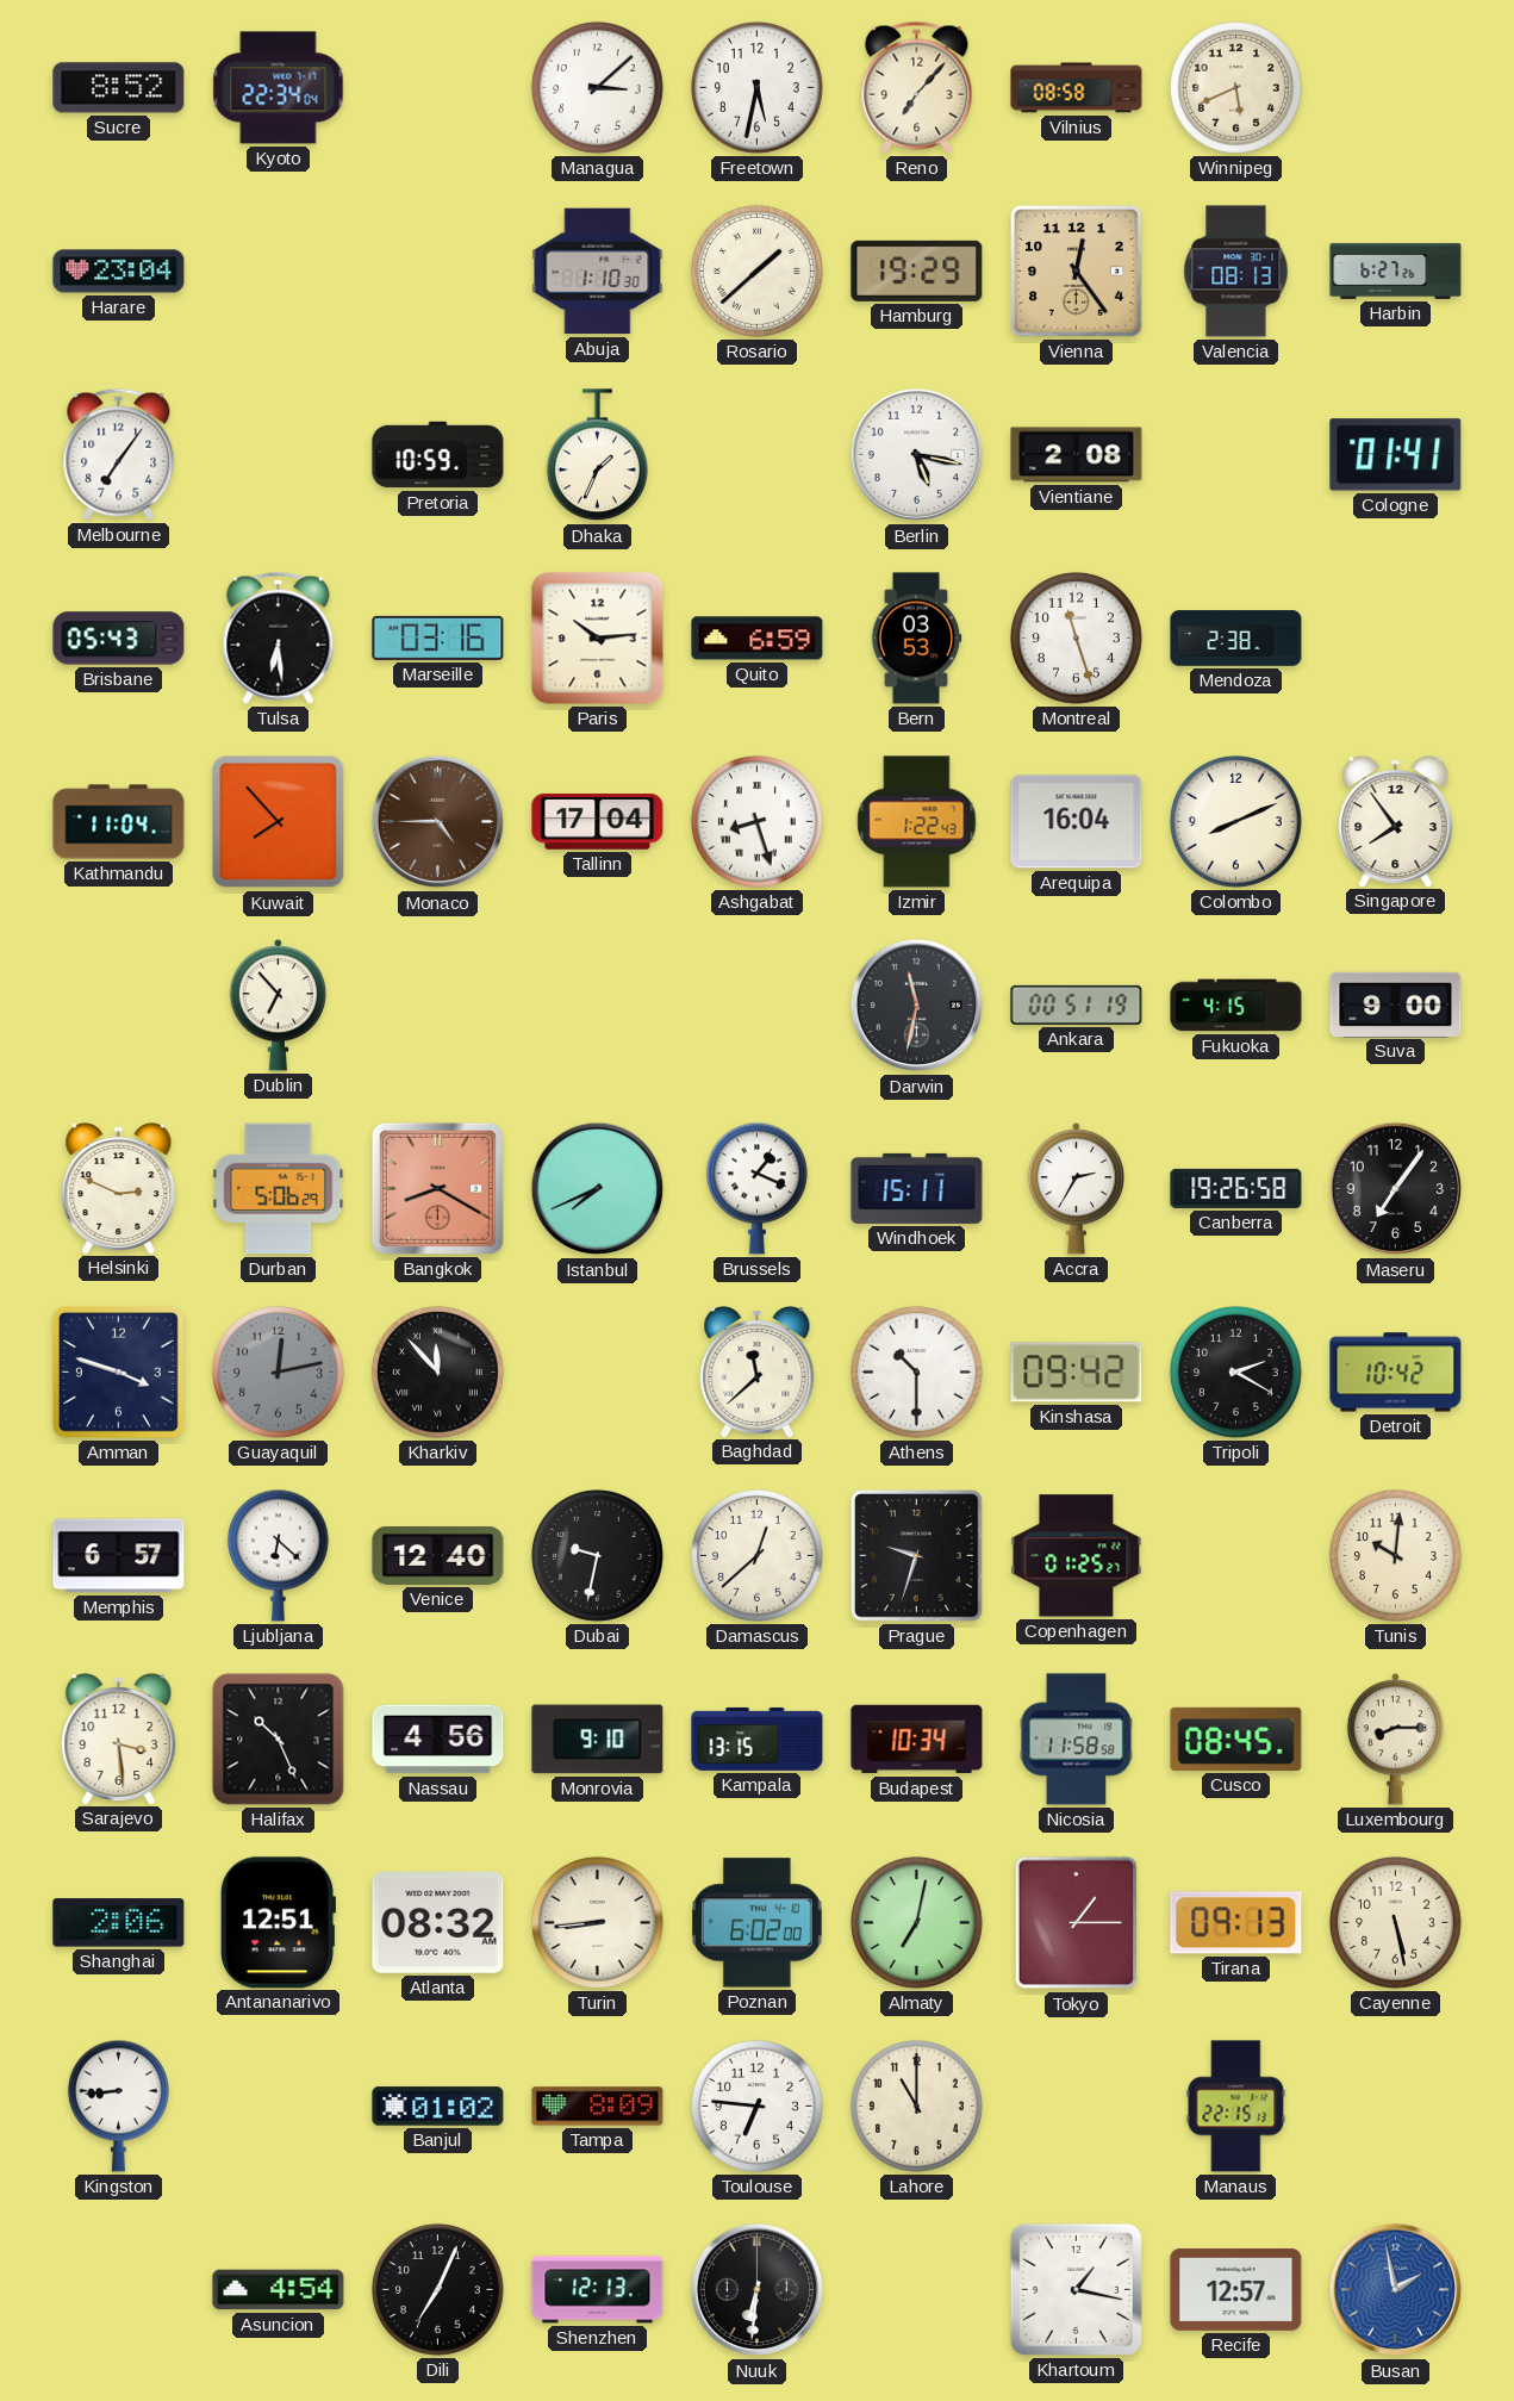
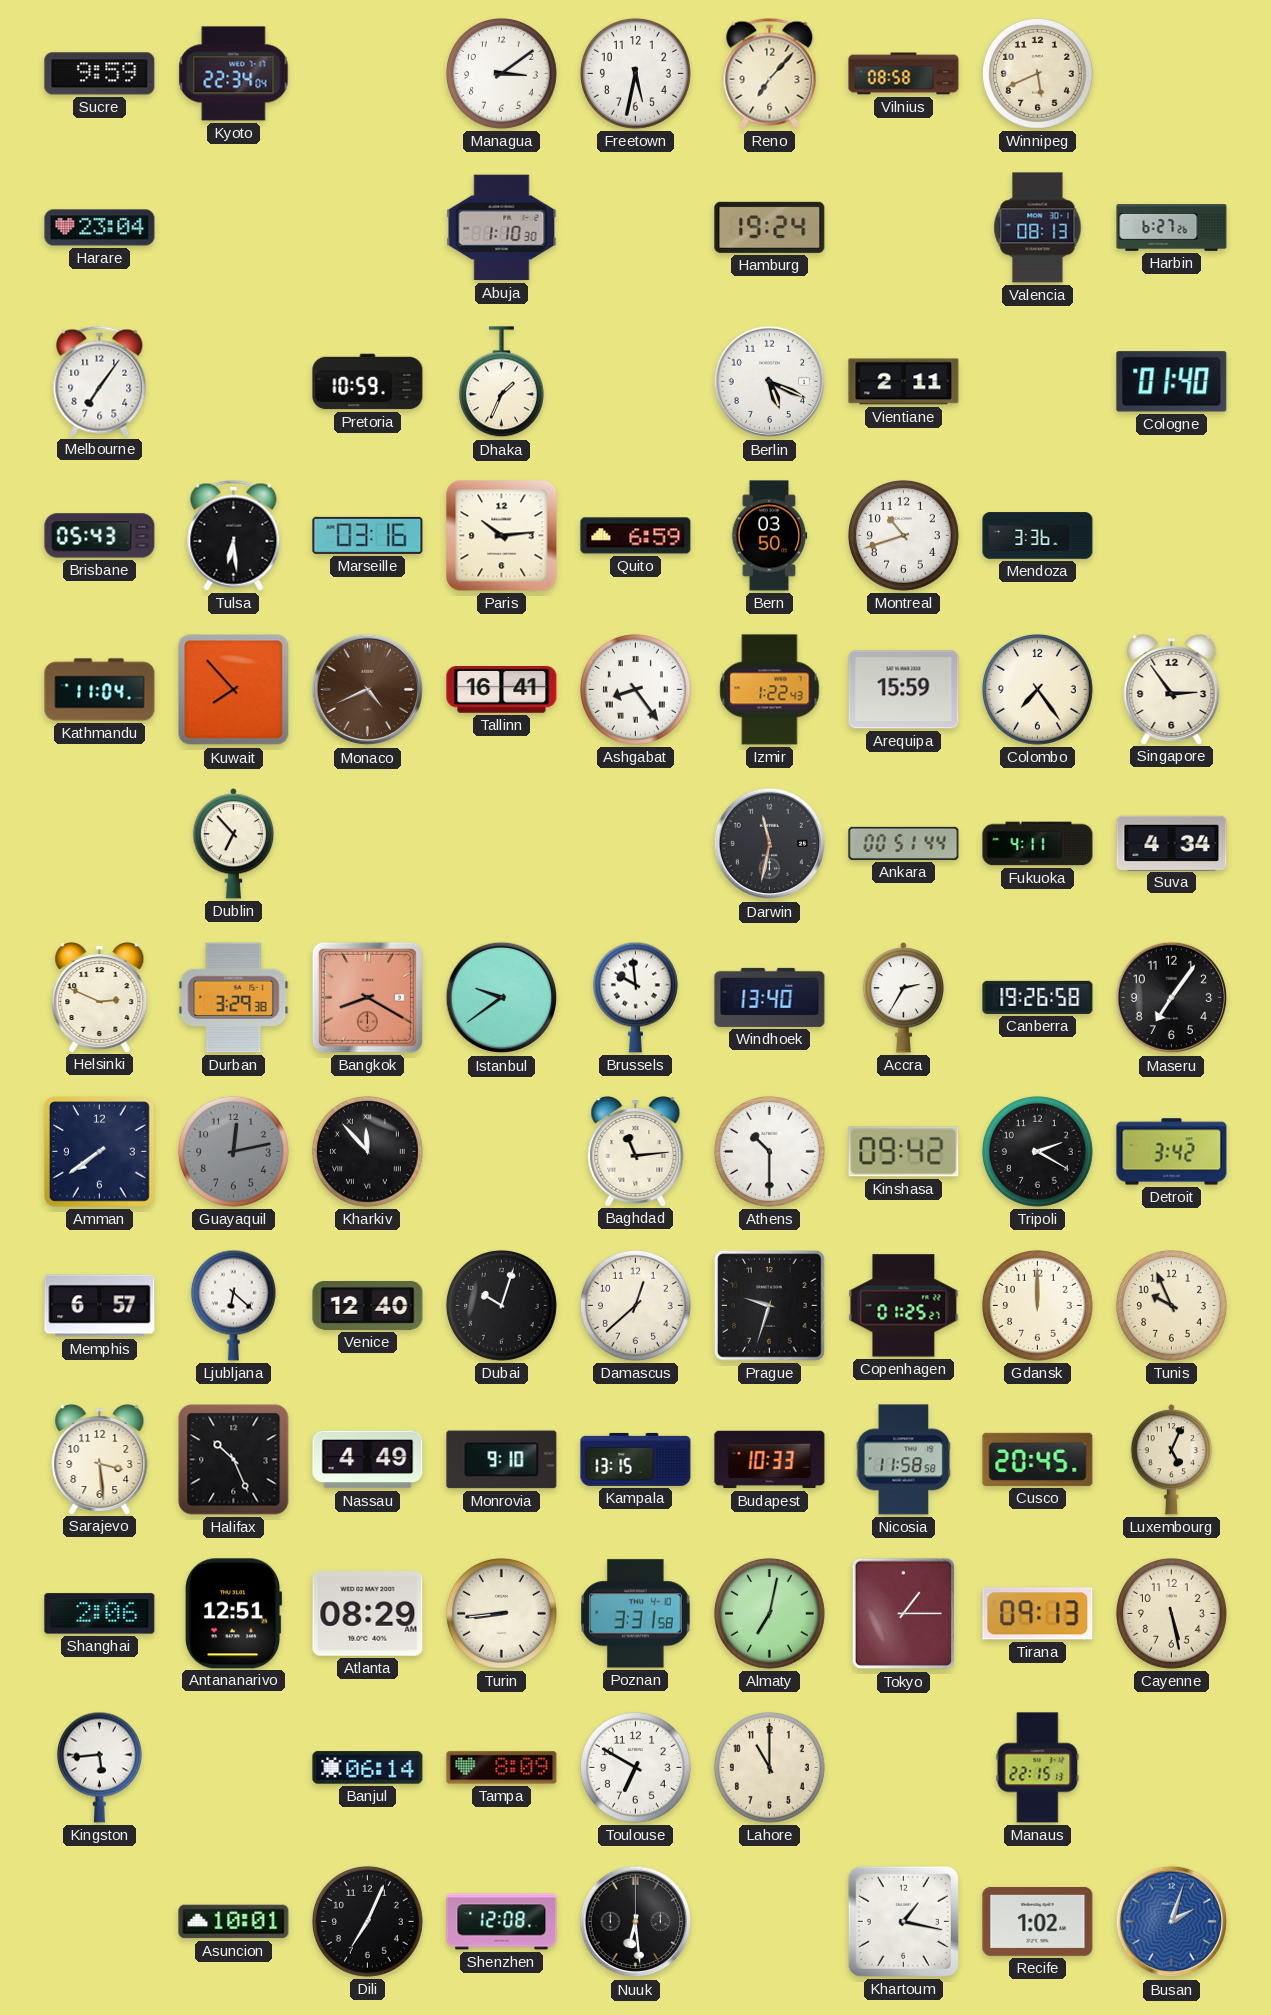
Sucre: 8:52 -> 9:59
Managua: 3:08 -> 3:09
Rosario: 1:38 -> none
Hamburg: 19:29 -> 19:24
Vienna: 12:24 -> none
Berlin: 5:17 -> 5:19
Vientiane: 2:08 -> 2:11
Cologne: 01:41 -> 01:40
Bern: 03:53 -> 03:50
Montreal: 11:27 -> 10:42
Mendoza: 2:38 -> 3:36
Monaco: 4:45 -> 4:41
Tallinn: 17:04 -> 16:41
Ashgabat: 8:27 -> 8:24
Arequipa: 16:04 -> 15:59
Colombo: 8:11 -> 7:24
Singapore: 7:54 -> 2:54
Ankara: 00:51:19 -> 00:51:44
Fukuoka: 4:15 -> 4:11
Suva: 9:00 -> 4:34
Durban: 5:06 -> 3:29
Istanbul: 7:41 -> 9:39
Brussels: 1:19 -> 9:59
Windhoek: 15:11 -> 13:40
Amman: 3:48 -> 7:39
Baghdad: 11:38 -> 11:14
Detroit: 10:42 -> 3:42
Dubai: 9:32 -> 10:03
Gdansk: none -> 12:00
Tunis: 10:01 -> 9:56
Nassau: 4:56 -> 4:49
Budapest: 10:34 -> 10:33
Cusco: 08:45 -> 20:45
Luxembourg: 8:15 -> 5:04
Atlanta: 08:32 -> 08:29
Poznan: 6:02 -> 3:31
Kingston: 8:44 -> 5:44
Banjul: 01:02 -> 06:14
Toulouse: 6:46 -> 6:50
Asuncion: 4:54 -> 10:01
Shenzhen: 12:13 -> 12:08
Nuuk: 6:31 -> 6:29
Recife: 12:57 -> 1:02
Busan: 1:58 -> 2:03
